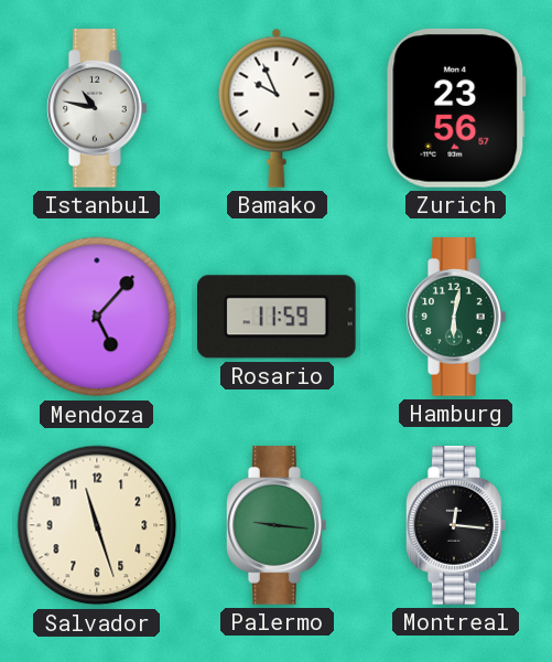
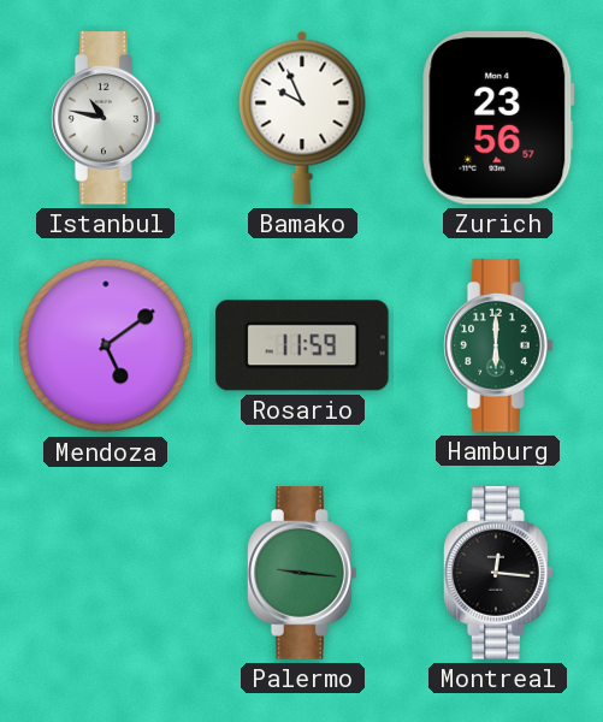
Mendoza: 5:07 -> 5:09
Hamburg: 6:02 -> 6:00
Salvador: 11:27 -> none
